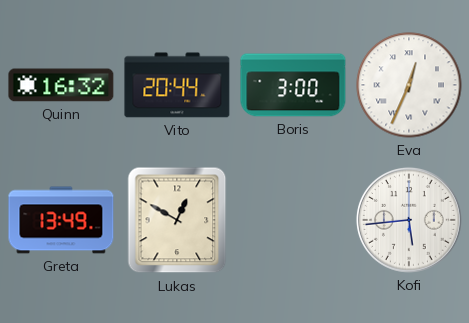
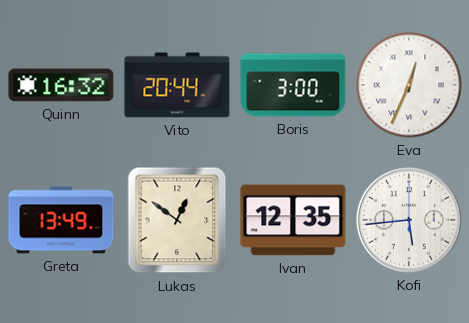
Lukas: 12:50 -> 12:51
Ivan: none -> 12:35
